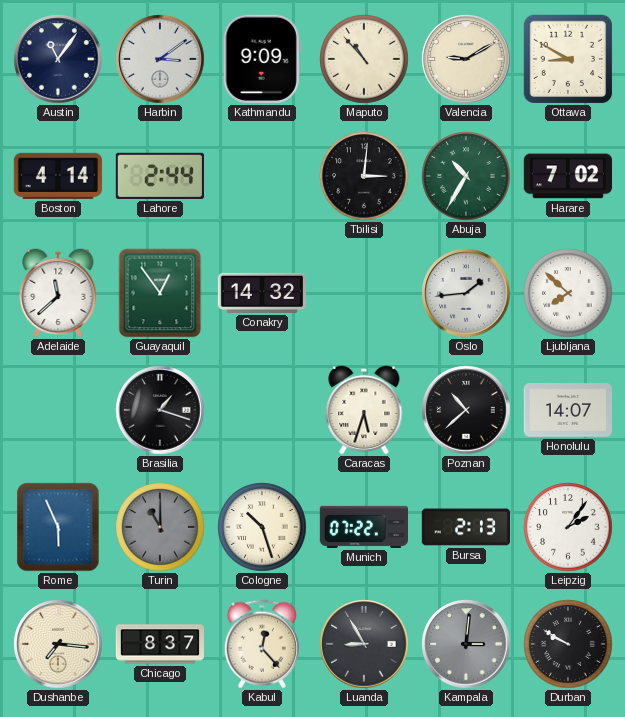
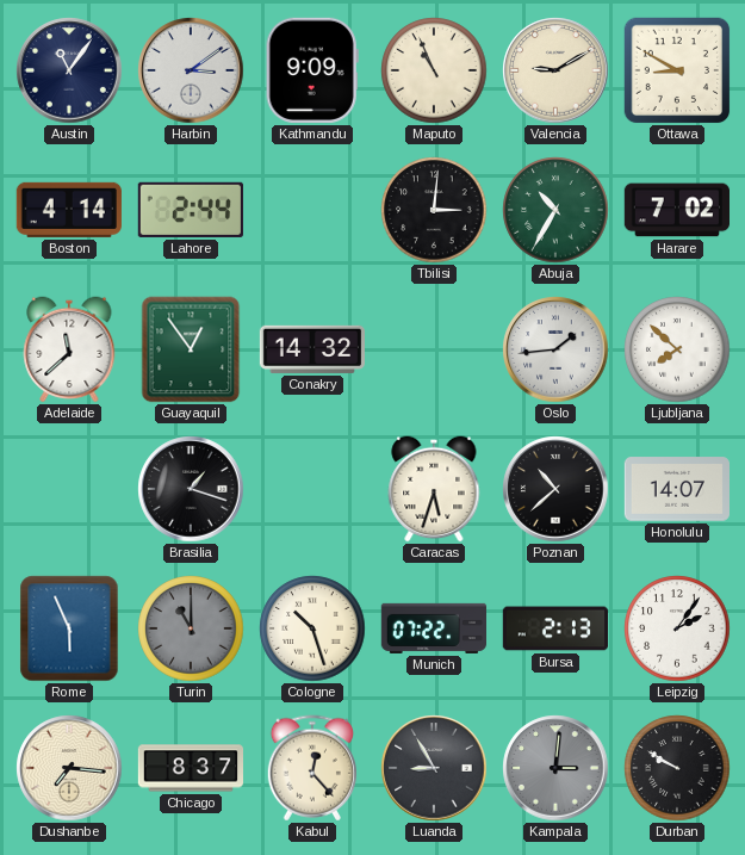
Maputo: 10:53 -> 10:56
